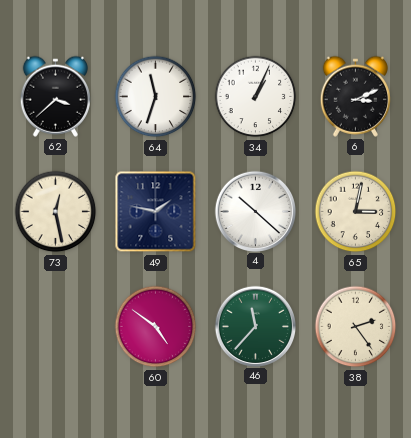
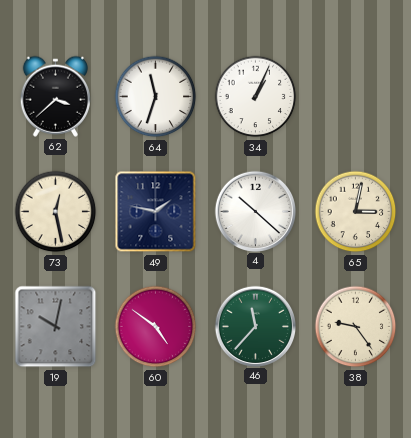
6: 3:11 -> none
19: none -> 10:02
38: 2:24 -> 9:24
